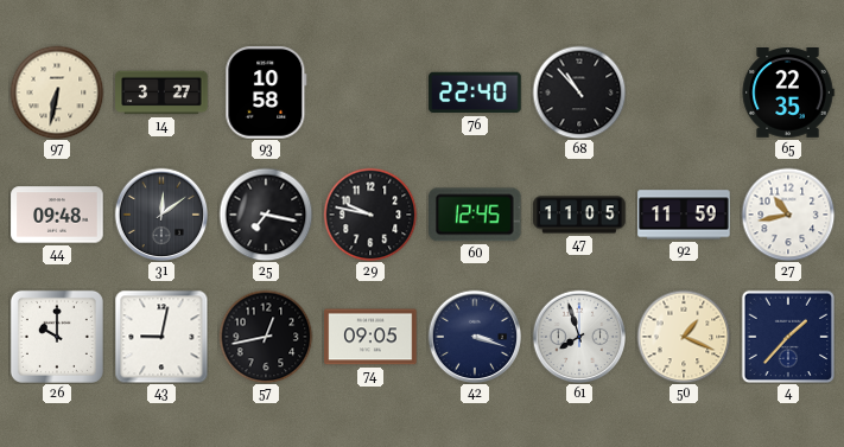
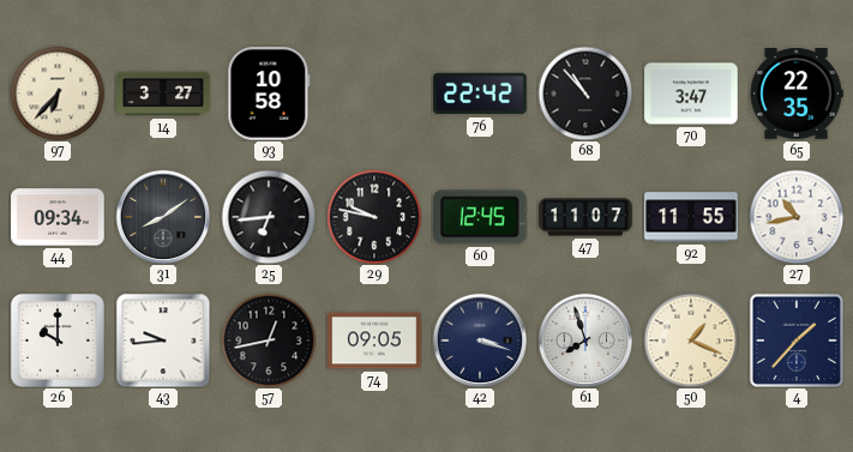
97: 6:32 -> 6:37
76: 22:40 -> 22:42
70: none -> 3:47
44: 09:48 -> 09:34
31: 12:09 -> 8:09
25: 7:17 -> 6:44
47: 11:05 -> 11:07
92: 11:59 -> 11:55
43: 9:02 -> 9:44
